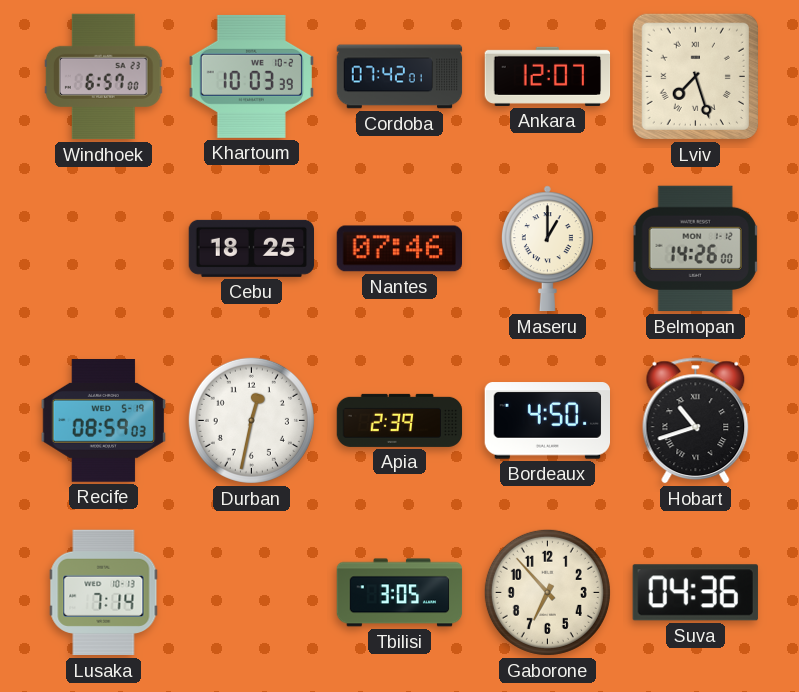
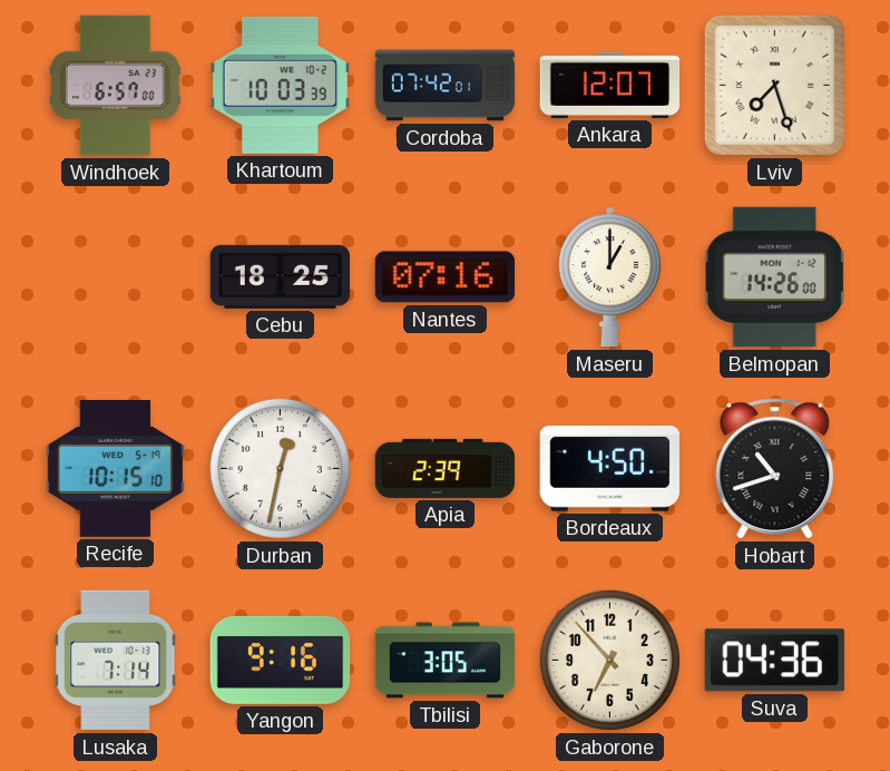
Nantes: 07:46 -> 07:16
Recife: 08:59 -> 10:15
Yangon: none -> 9:16
